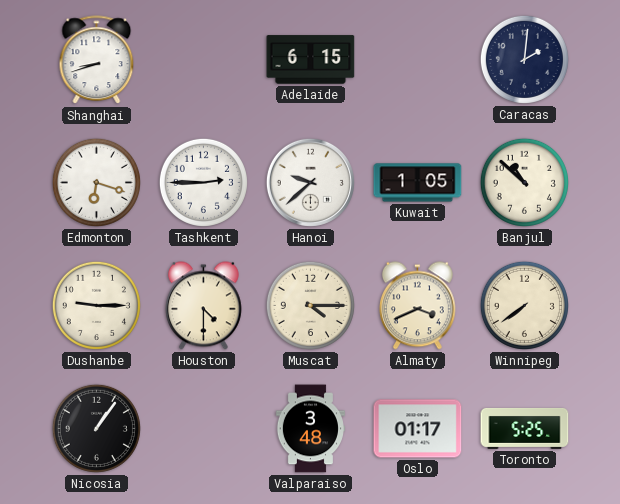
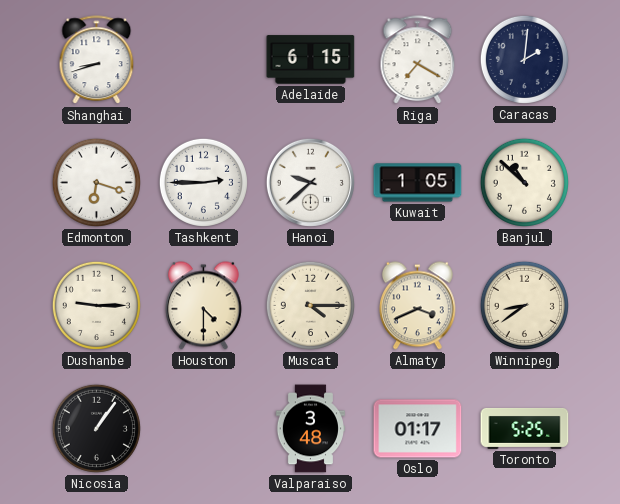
Riga: none -> 7:20
Winnipeg: 7:39 -> 8:39
